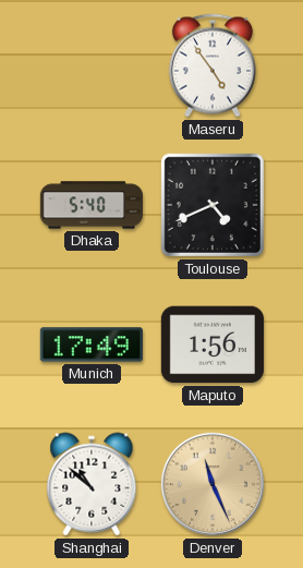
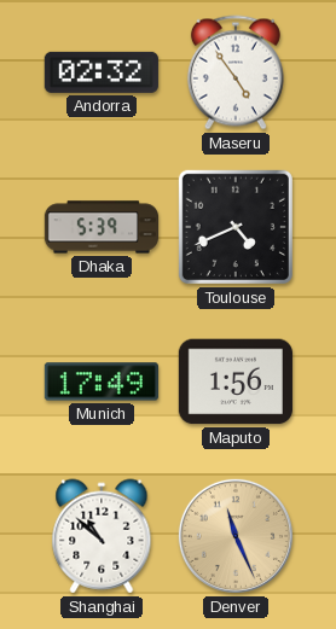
Andorra: none -> 02:32
Dhaka: 5:40 -> 5:39
